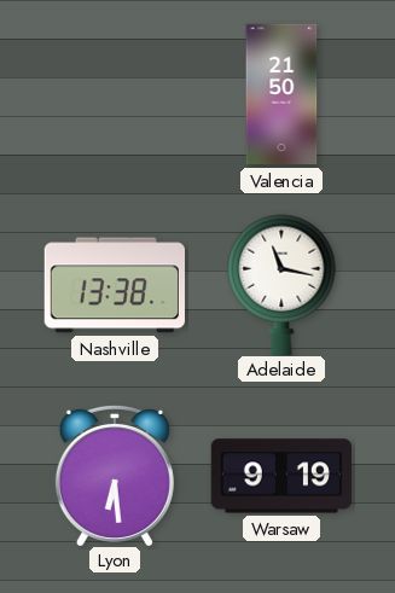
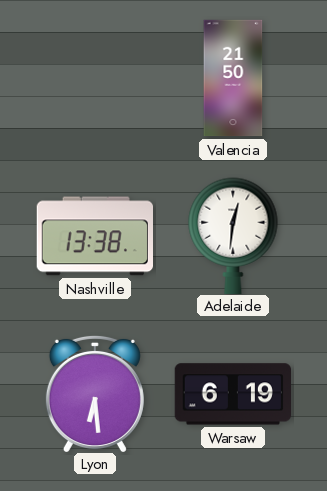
Adelaide: 11:17 -> 12:31
Warsaw: 9:19 -> 6:19
